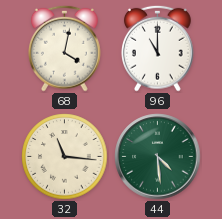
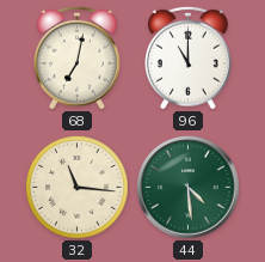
68: 4:02 -> 7:02
